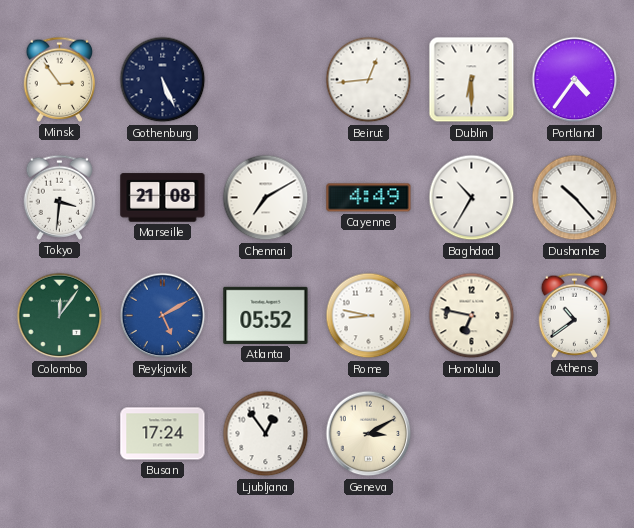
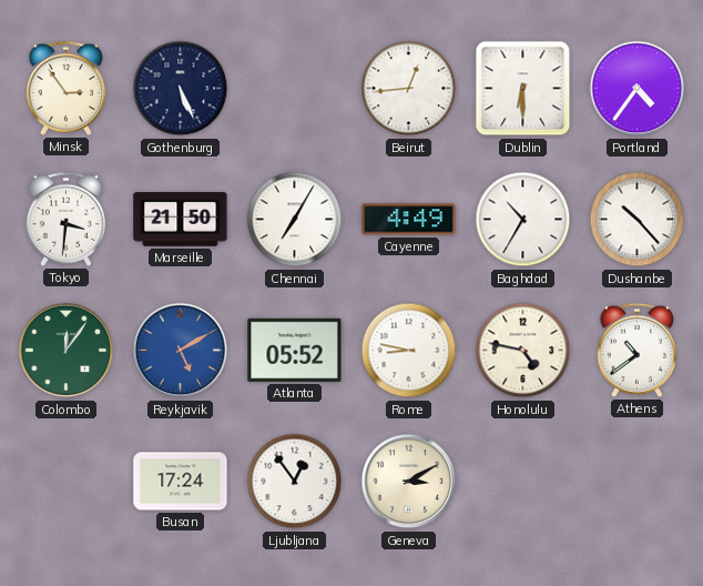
Marseille: 21:08 -> 21:50
Chennai: 7:10 -> 7:05
Honolulu: 6:47 -> 4:47
